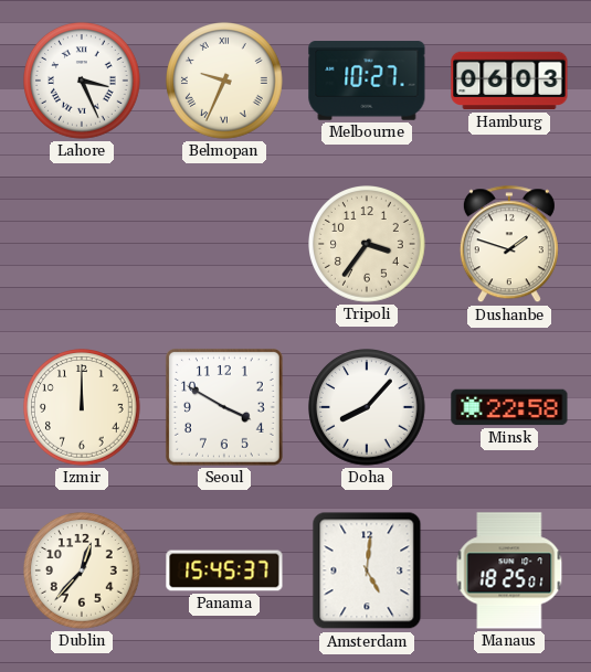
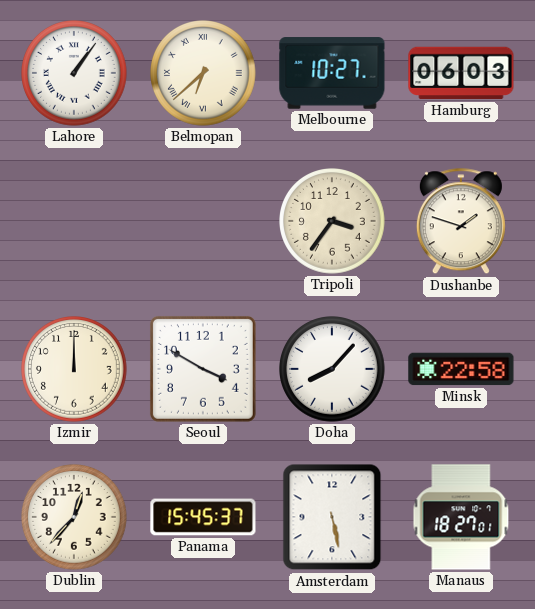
Lahore: 3:26 -> 1:06
Belmopan: 9:34 -> 6:38
Amsterdam: 5:01 -> 5:28
Manaus: 18:25 -> 18:27
